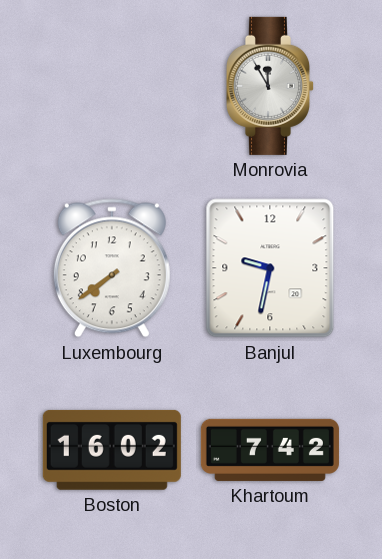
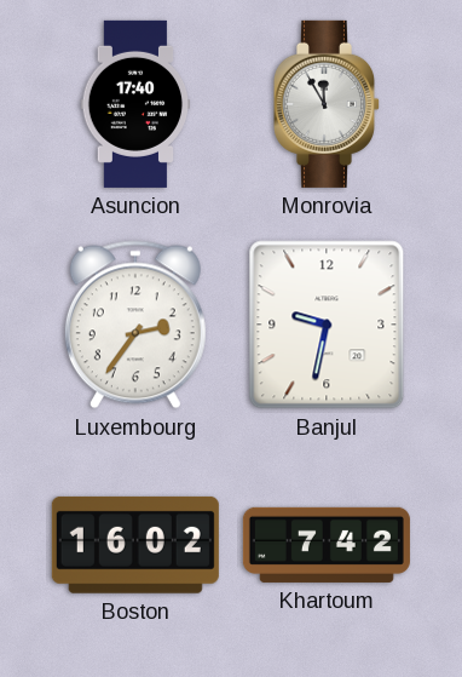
Asuncion: none -> 17:40
Luxembourg: 7:39 -> 2:36
